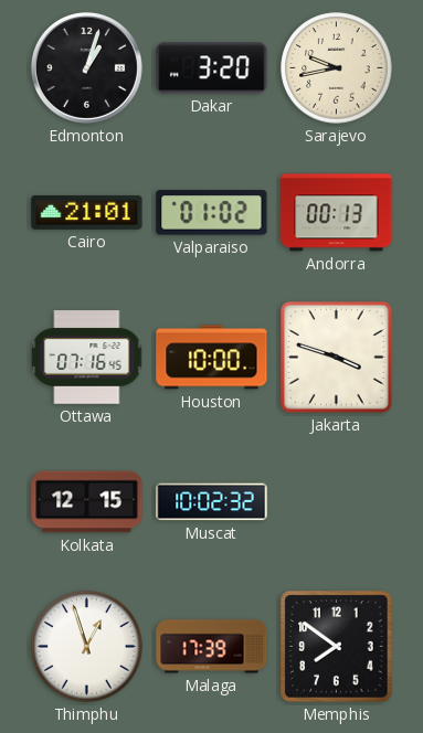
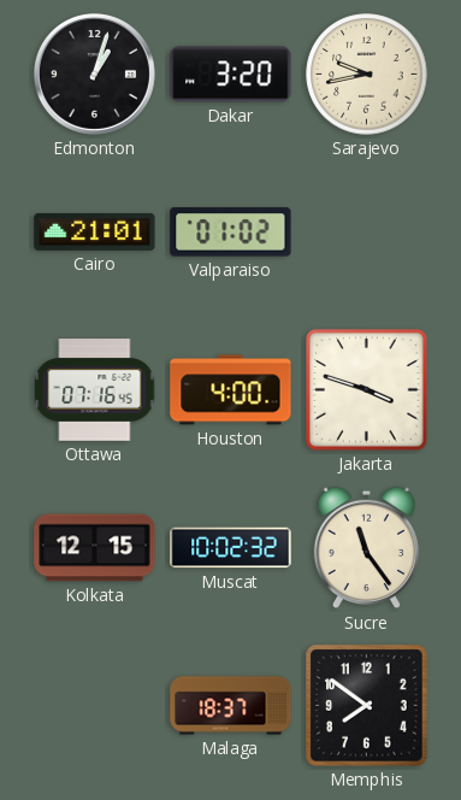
Andorra: 00:13 -> none
Houston: 10:00 -> 4:00
Sucre: none -> 11:24
Thimphu: 12:57 -> none
Malaga: 17:39 -> 18:37
